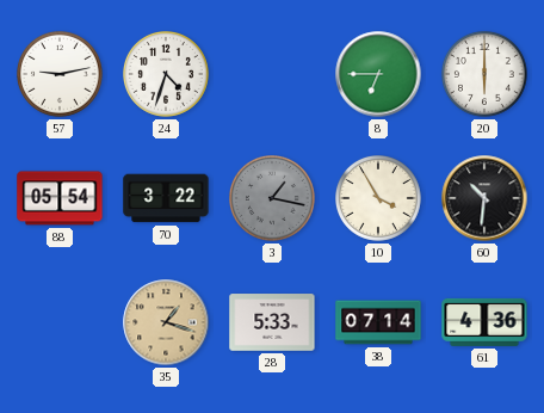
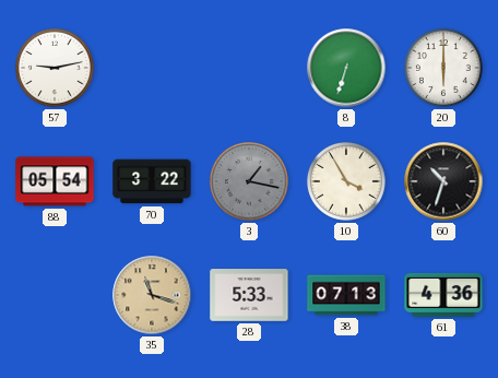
24: 4:33 -> none
8: 6:45 -> 6:33
60: 10:31 -> 10:33
35: 1:18 -> 11:18
38: 07:14 -> 07:13
